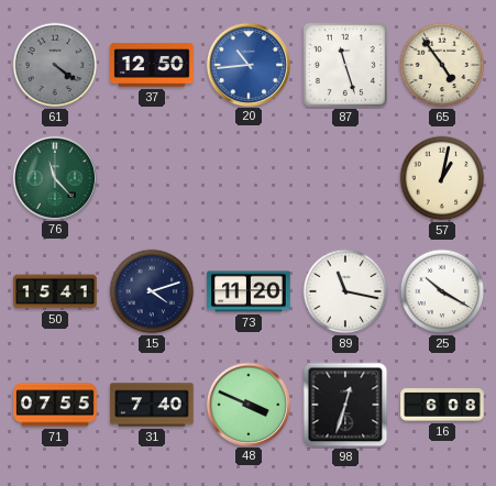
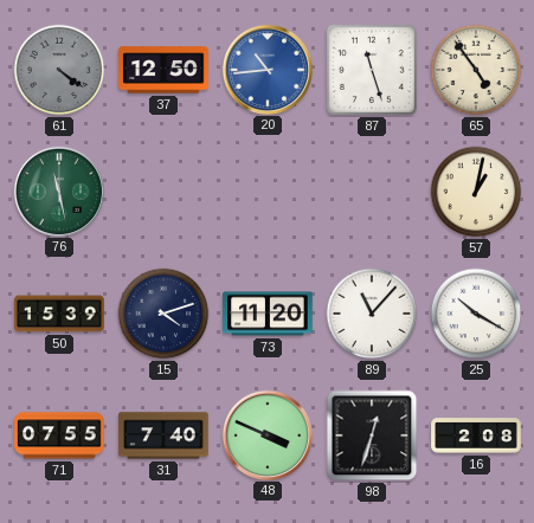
76: 11:23 -> 11:28
50: 15:41 -> 15:39
89: 11:17 -> 11:07
16: 6:08 -> 2:08
